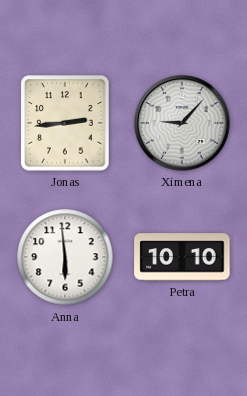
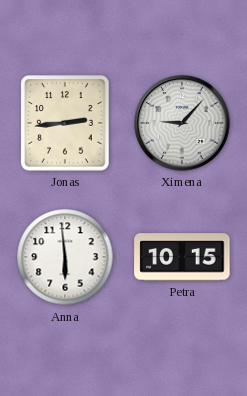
Petra: 10:10 -> 10:15
